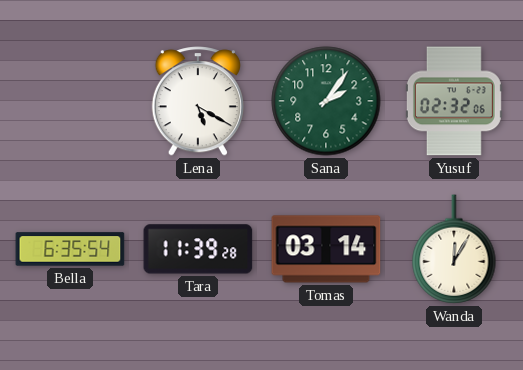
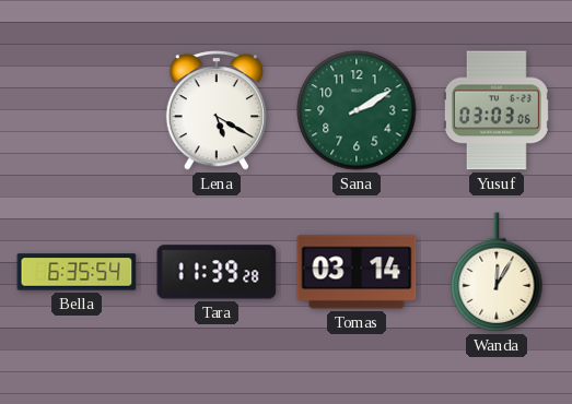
Sana: 2:06 -> 2:10
Yusuf: 02:32 -> 03:03
